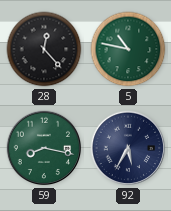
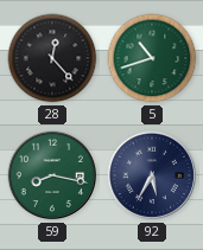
5: 10:47 -> 10:42
